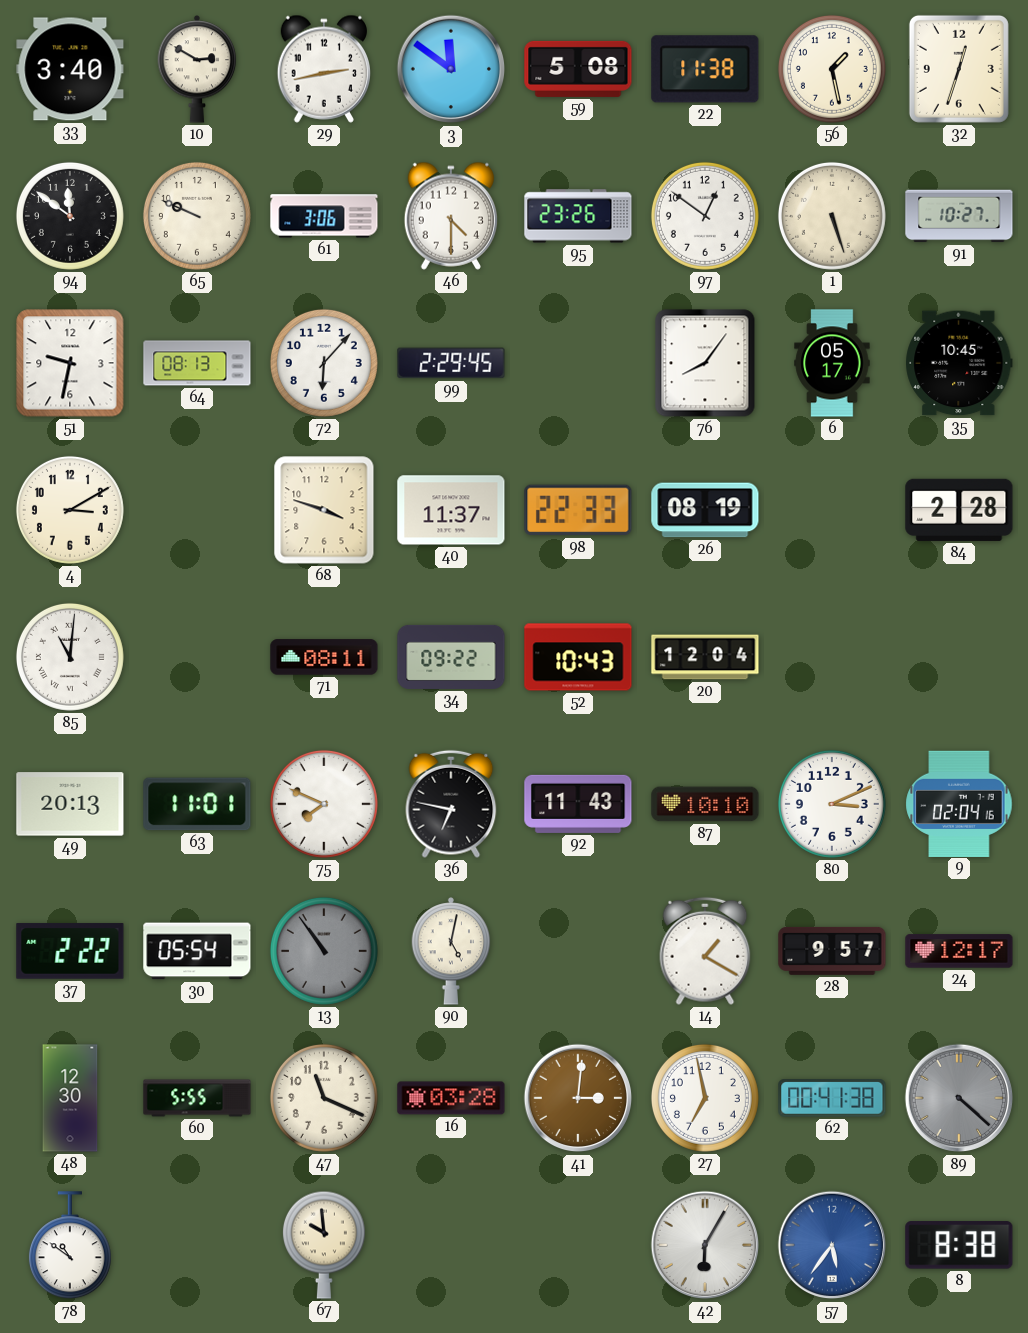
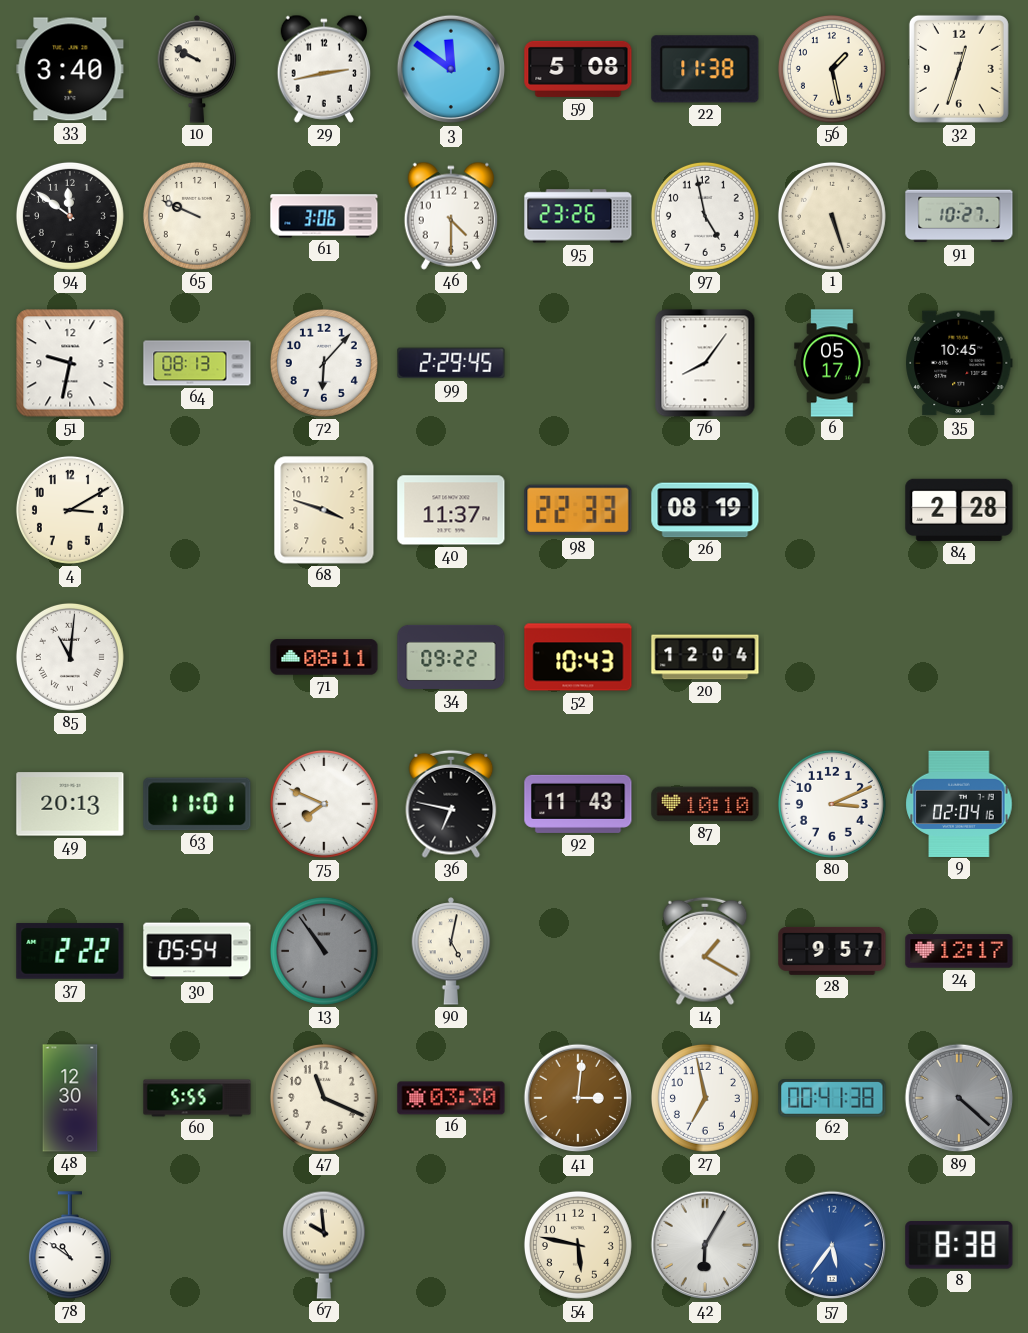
10: 2:50 -> 9:50
97: 12:51 -> 4:58
16: 03:28 -> 03:30
54: none -> 5:47
